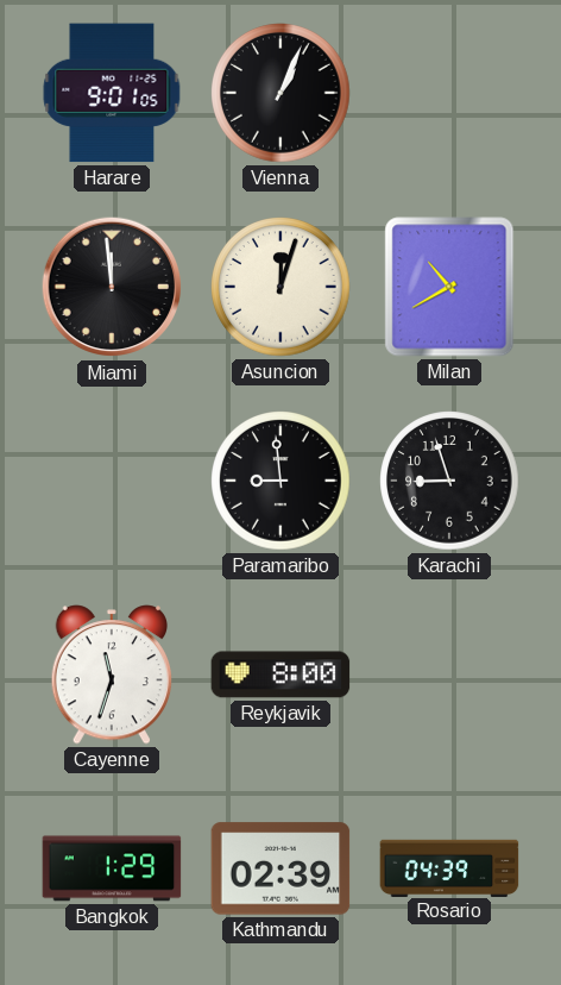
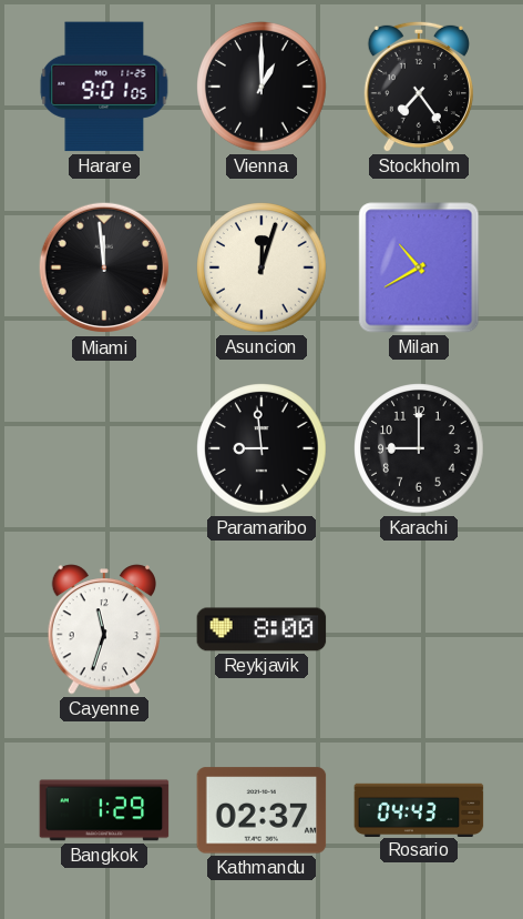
Vienna: 1:04 -> 1:00
Stockholm: none -> 7:24
Karachi: 8:57 -> 9:00
Kathmandu: 02:39 -> 02:37
Rosario: 04:39 -> 04:43
